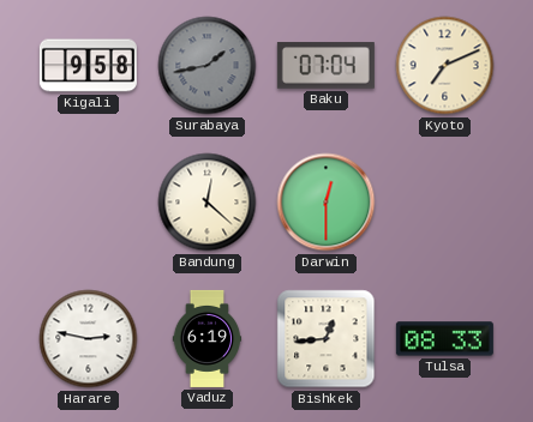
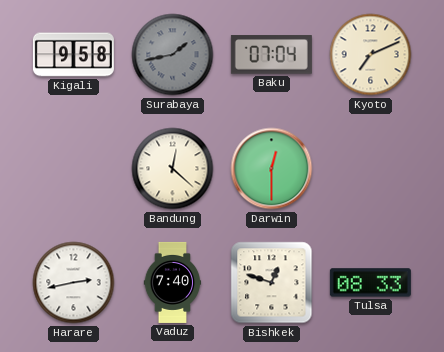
Harare: 2:47 -> 2:43
Vaduz: 6:19 -> 7:40
Bishkek: 12:44 -> 12:48
